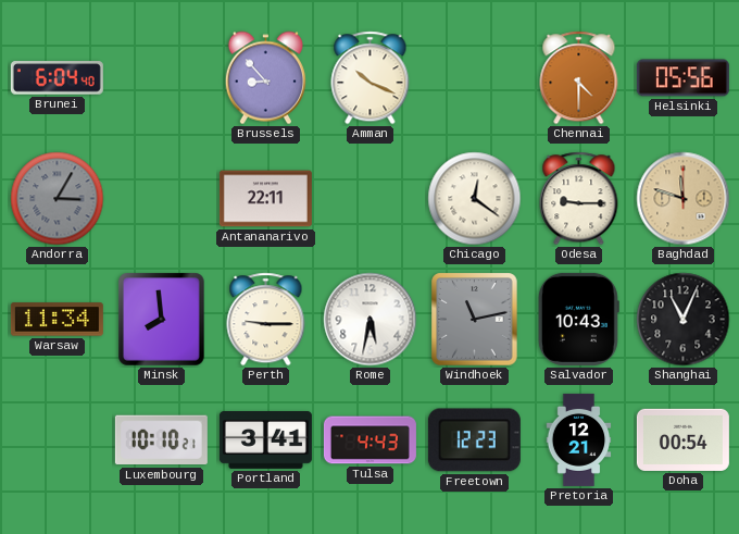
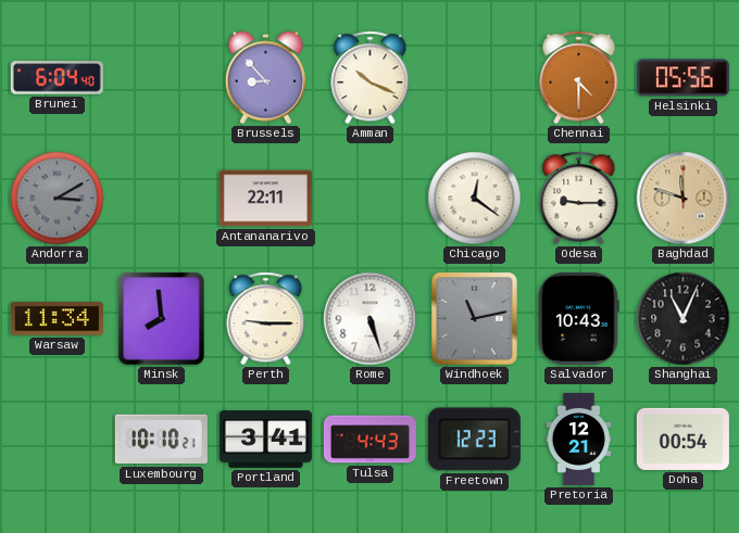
Andorra: 3:05 -> 3:10
Rome: 5:32 -> 5:27
